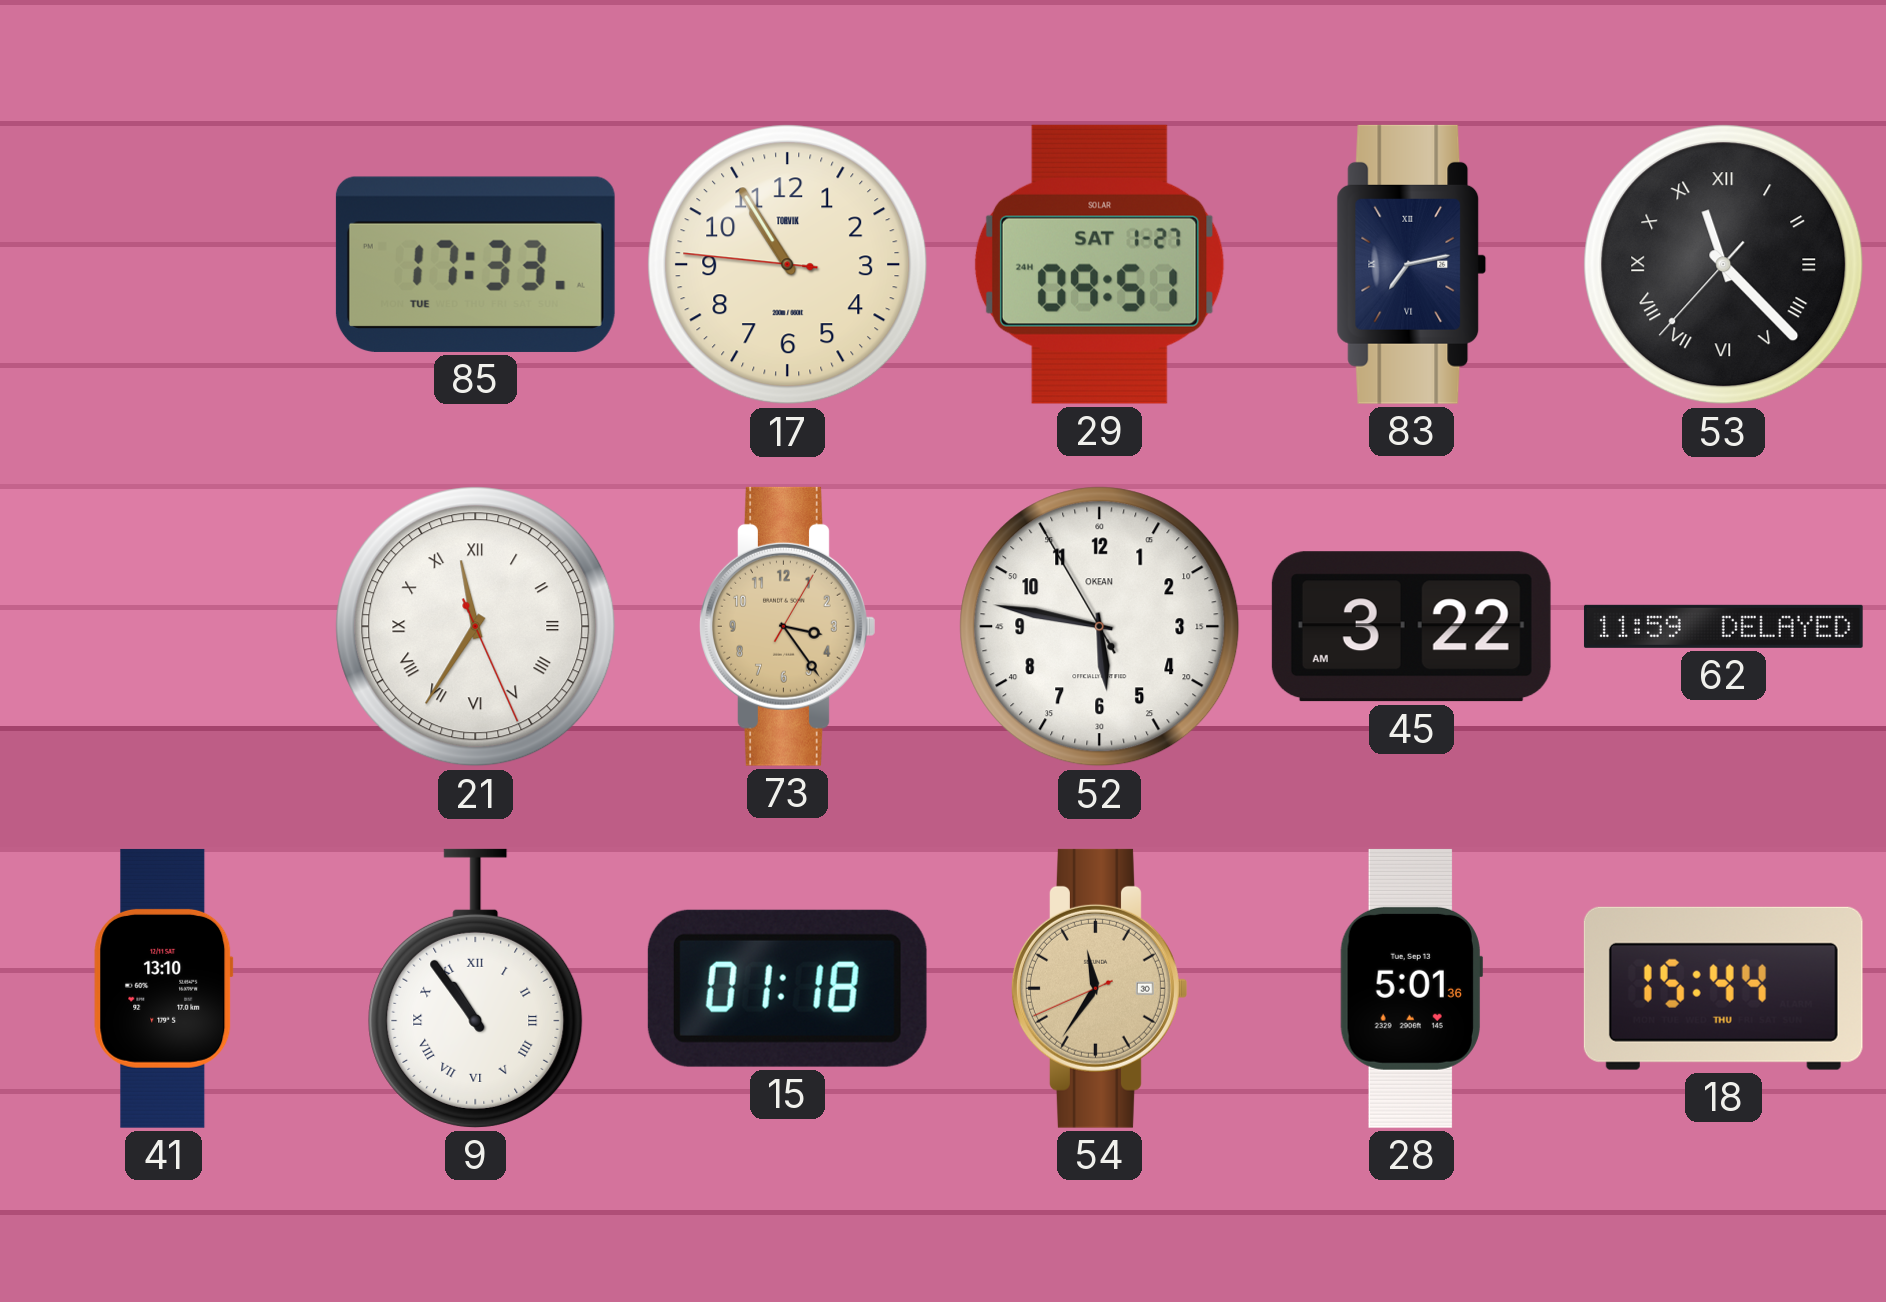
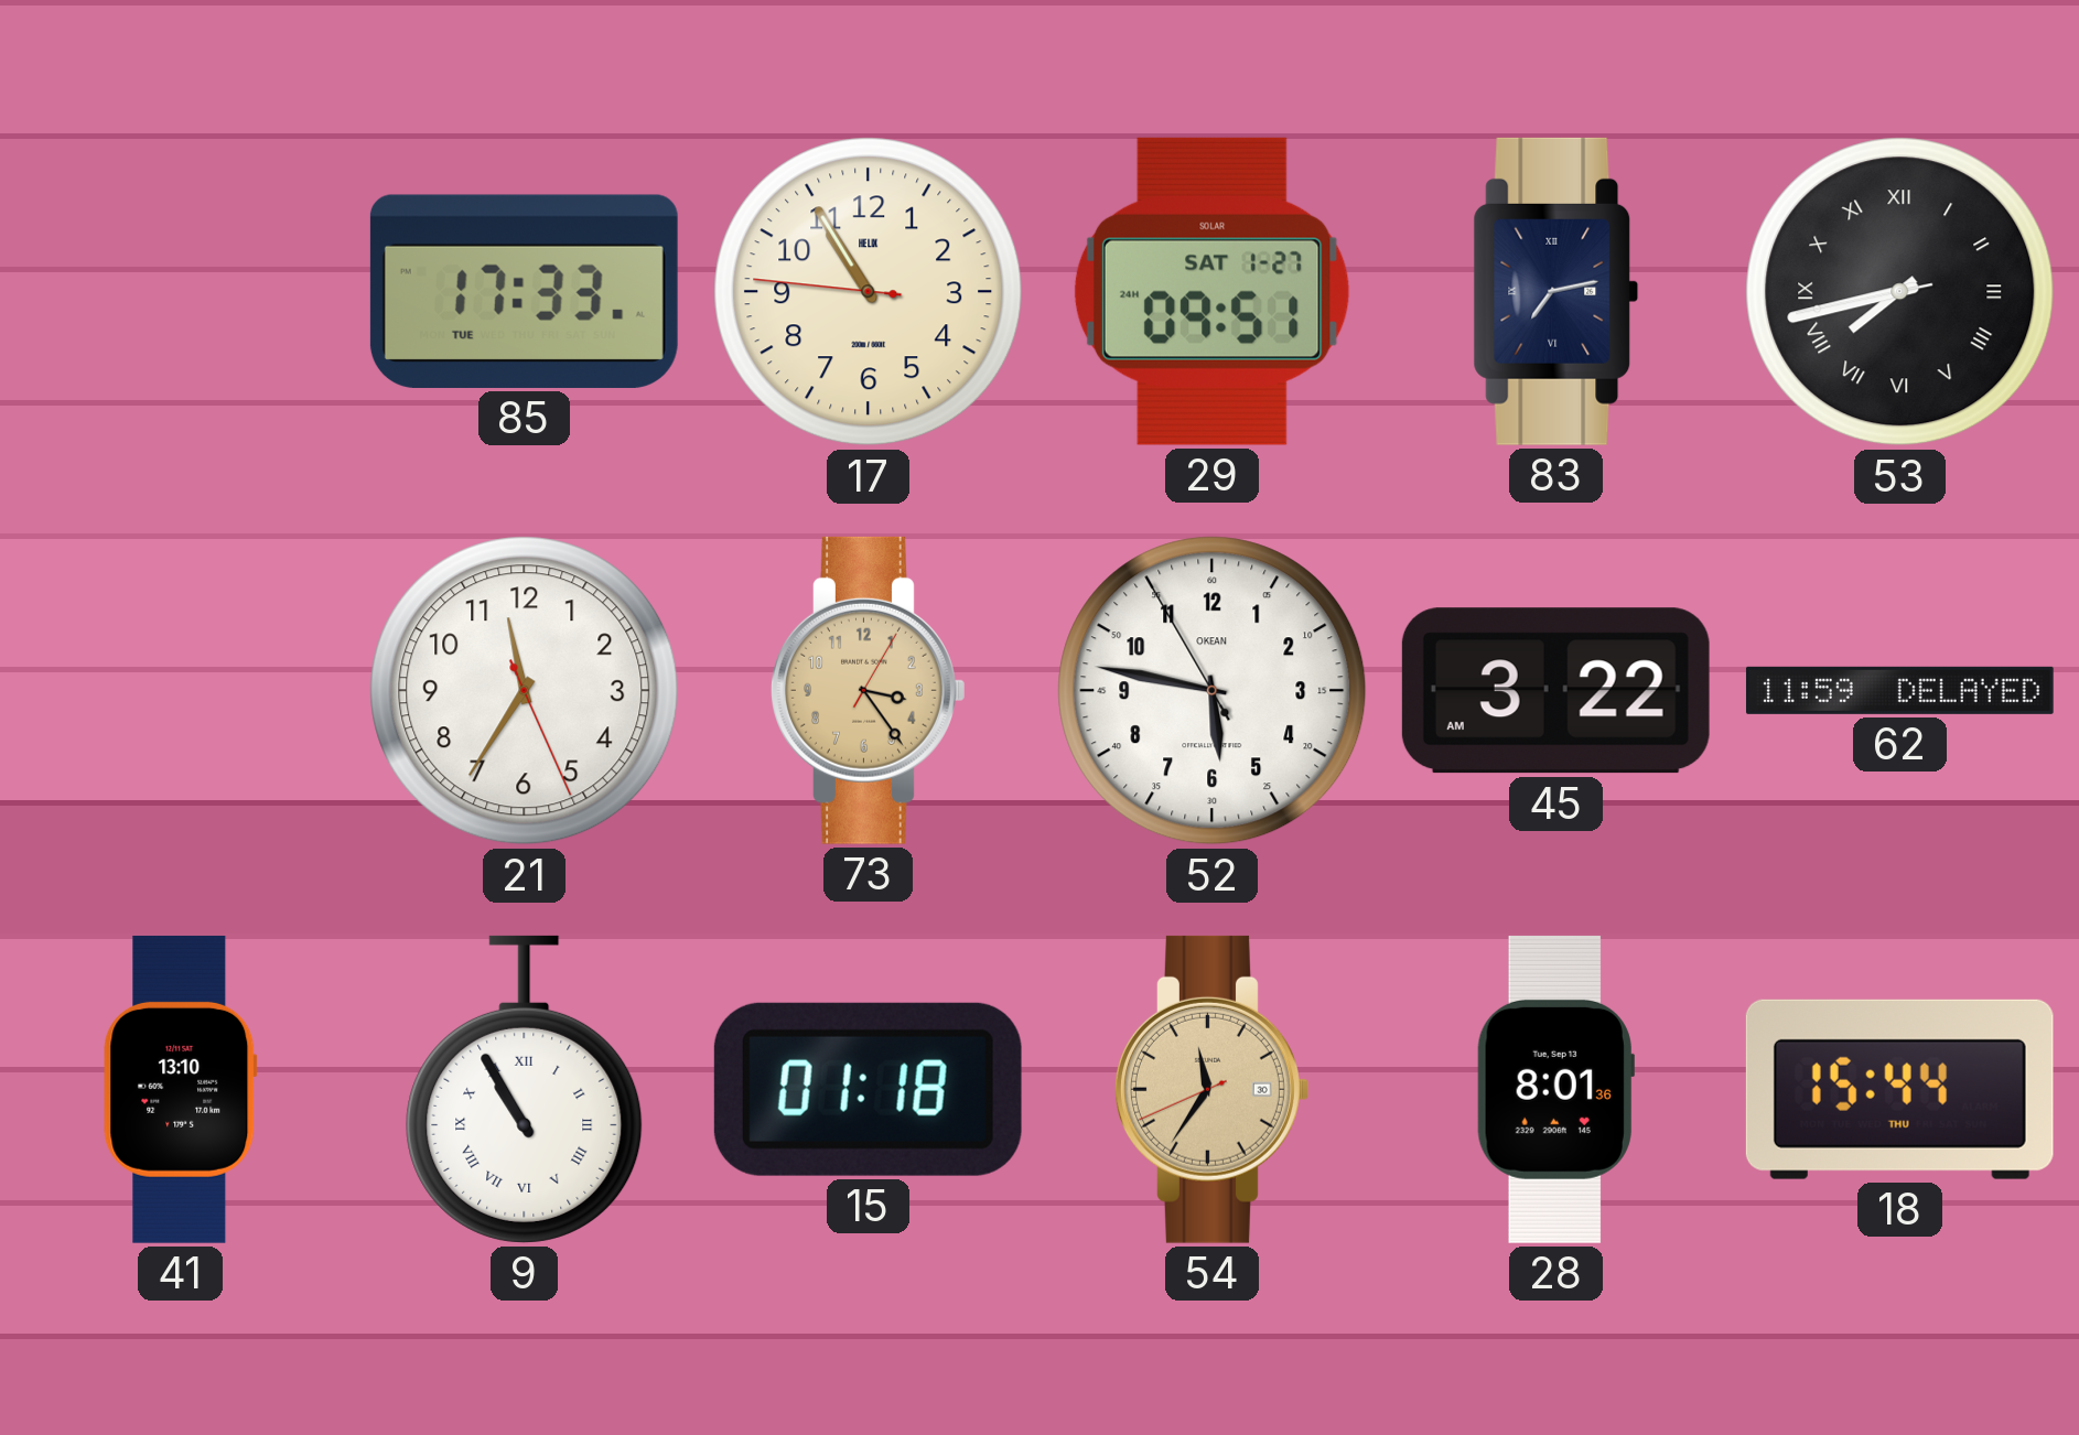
17 brand: TORVIK -> HELIX
53: 11:22 -> 7:42
21 numerals: Roman -> Arabic
9: 10:54 -> 10:55
28: 5:01 -> 8:01
